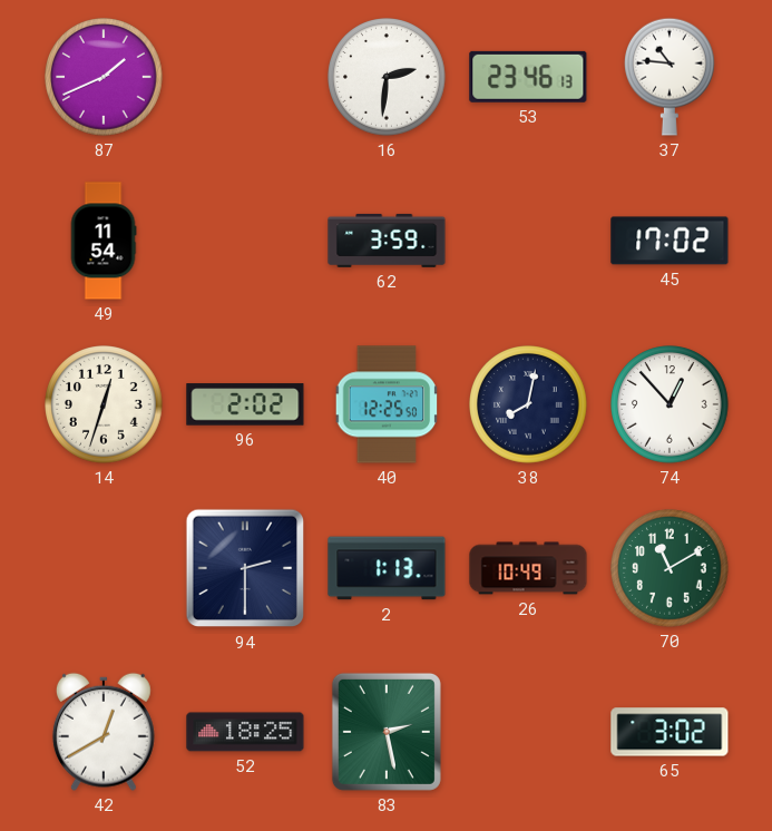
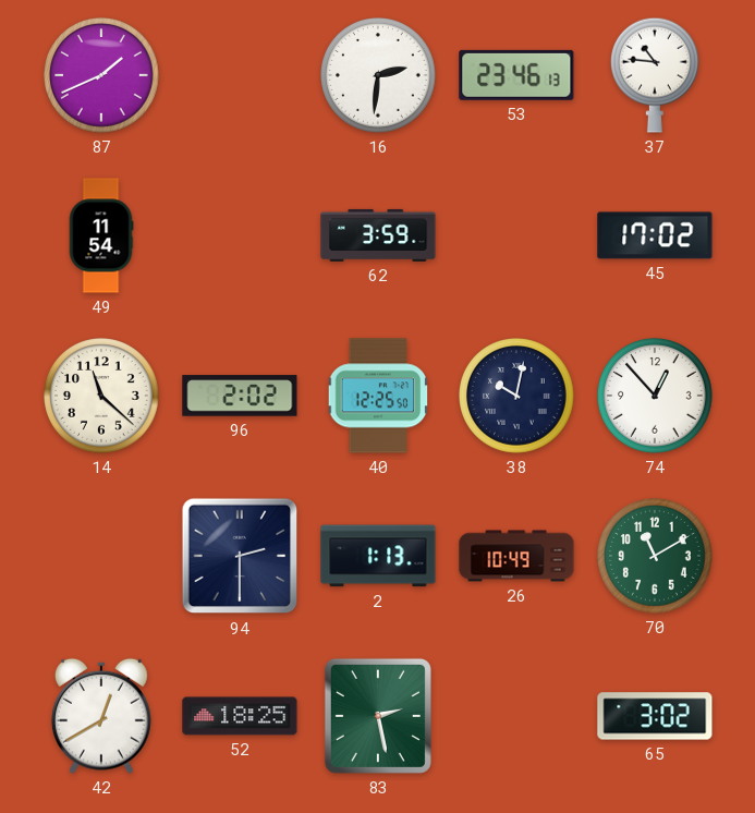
14: 12:33 -> 11:22
38: 8:02 -> 10:02
